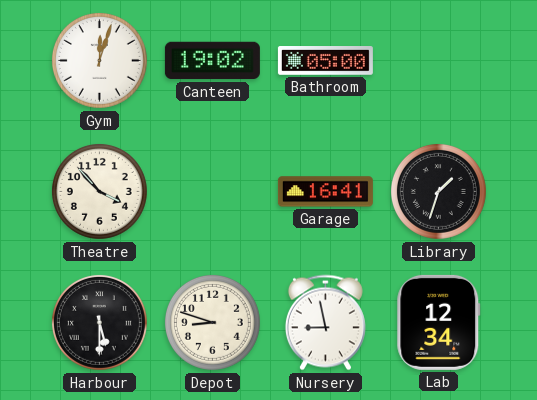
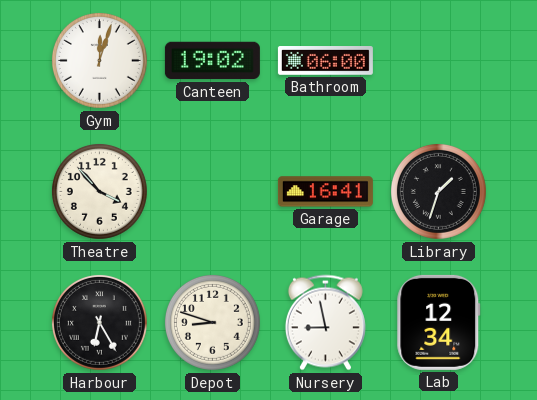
Bathroom: 05:00 -> 06:00
Harbour: 5:30 -> 6:25
